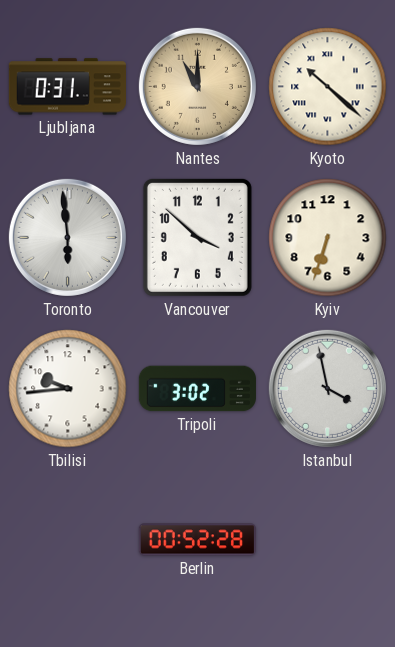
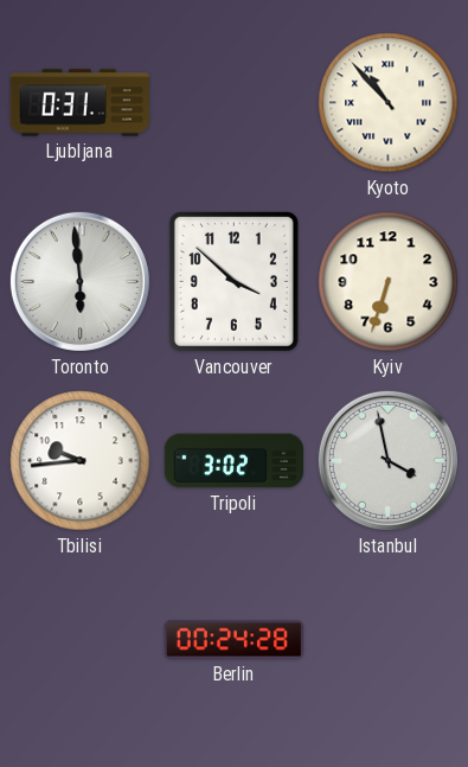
Nantes: 11:00 -> none
Kyoto: 10:22 -> 10:53
Berlin: 00:52 -> 00:24
